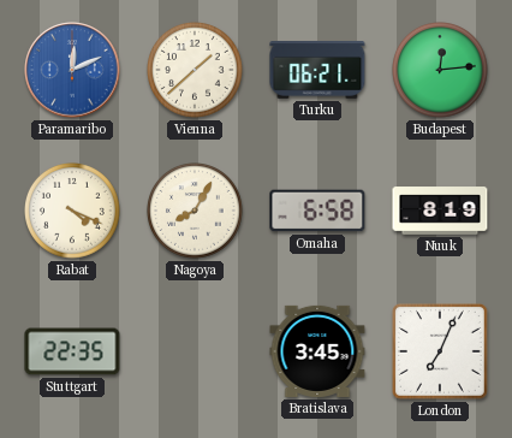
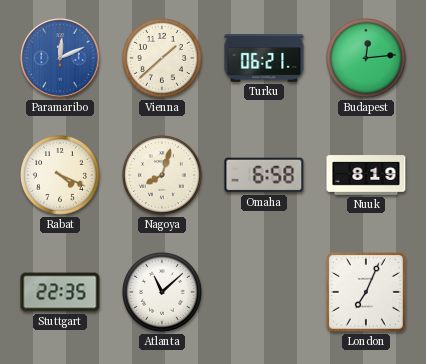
Nagoya: 8:05 -> 8:03
Atlanta: none -> 11:08
Bratislava: 3:45 -> none
